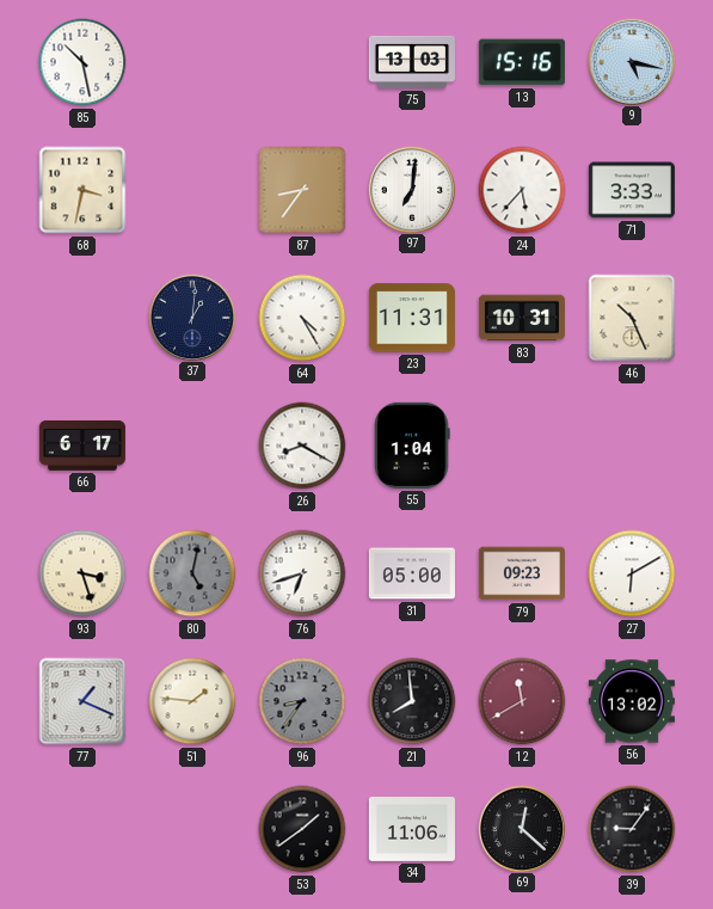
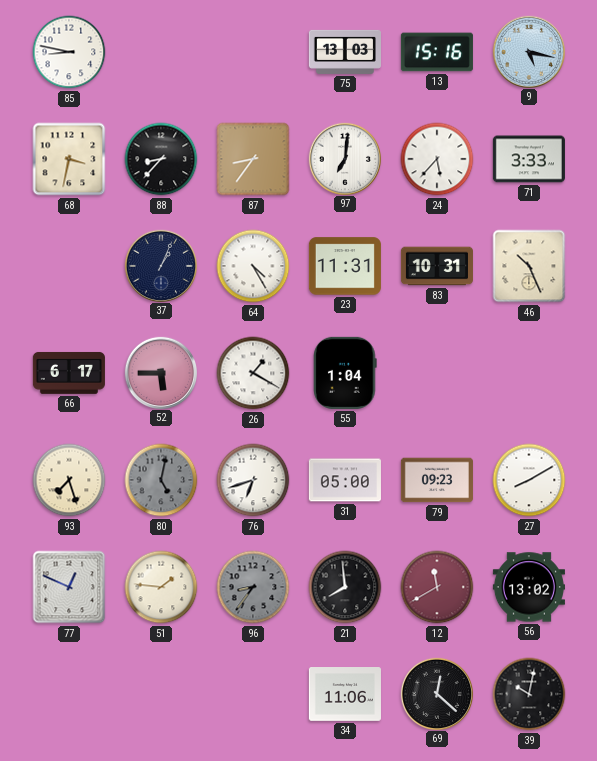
85: 10:28 -> 8:47
88: none -> 8:37
37: 1:01 -> 1:04
52: none -> 5:45
26: 8:20 -> 1:20
93: 3:27 -> 7:27
27: 6:10 -> 8:10
77: 1:19 -> 12:49
53: 1:39 -> none
39: 9:06 -> 10:02
